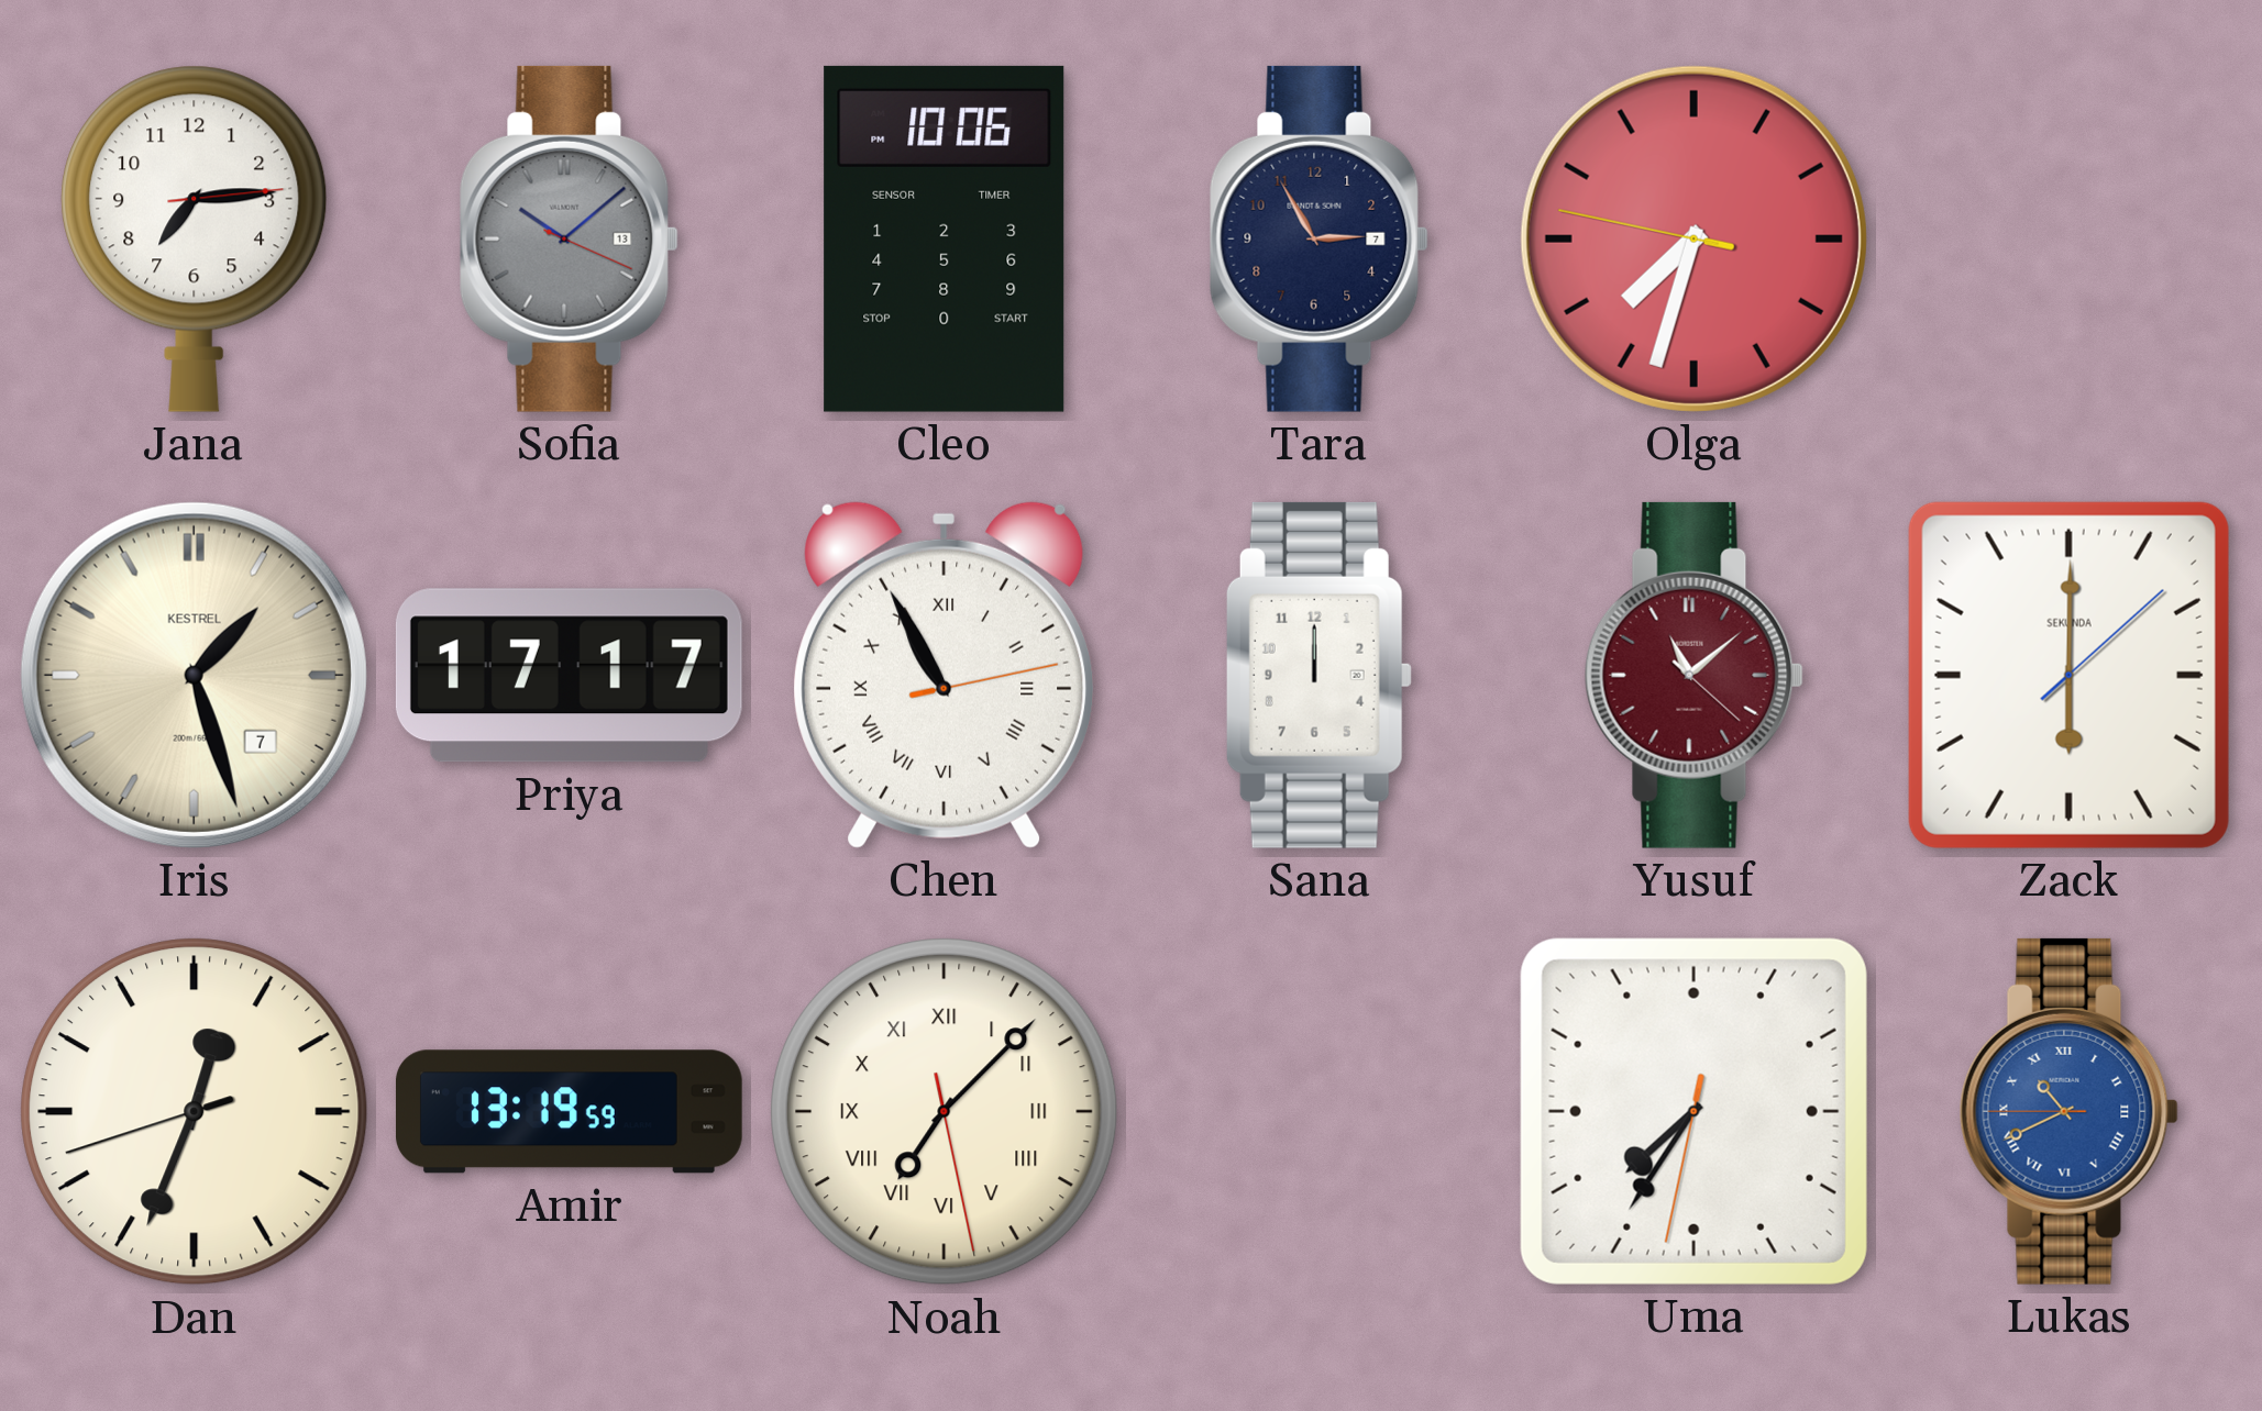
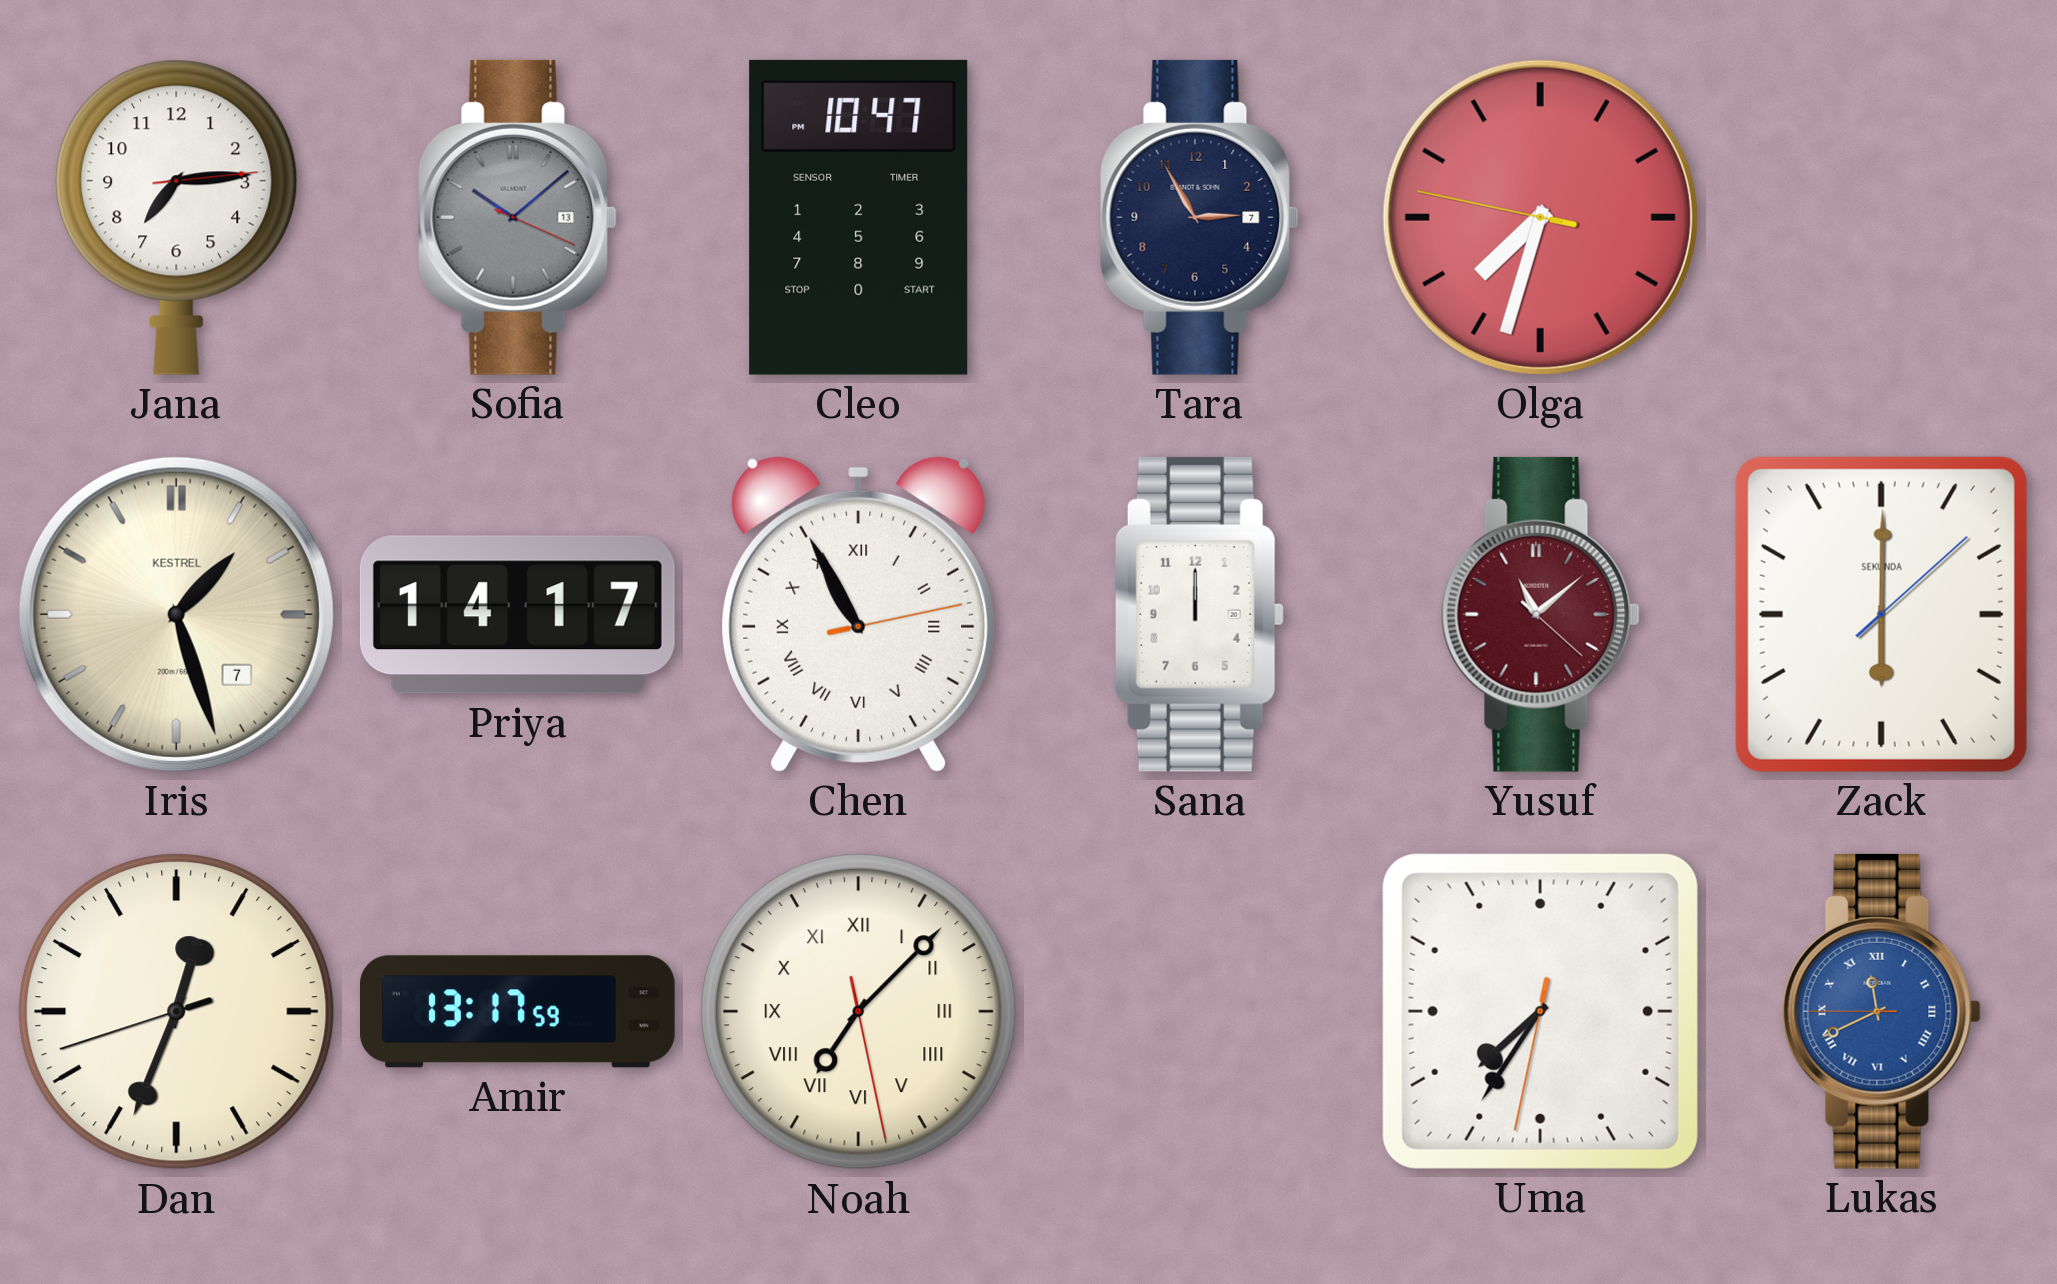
Cleo: 10:06 -> 10:47
Priya: 17:17 -> 14:17
Amir: 13:19 -> 13:17
Lukas: 10:40 -> 11:40
